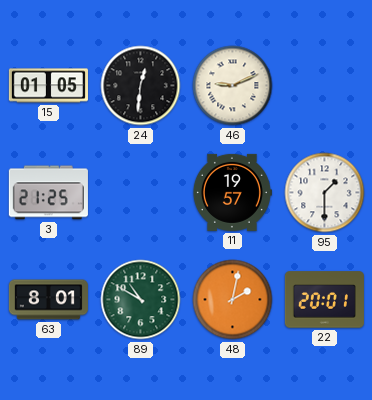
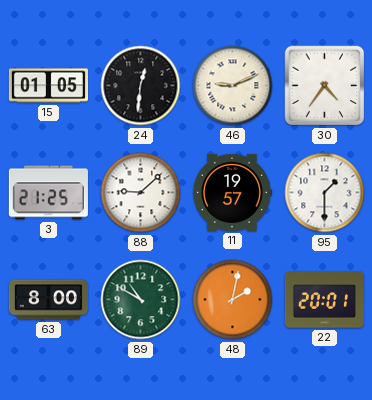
30: none -> 4:36
88: none -> 9:08
63: 8:01 -> 8:00
